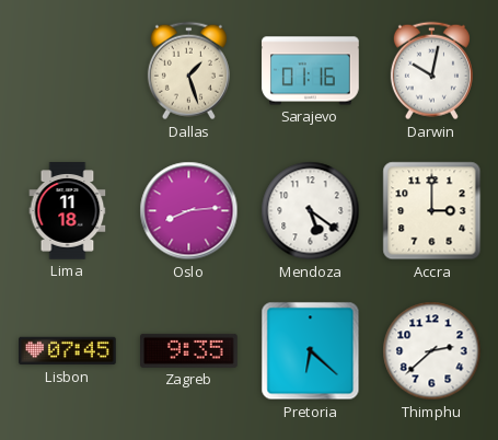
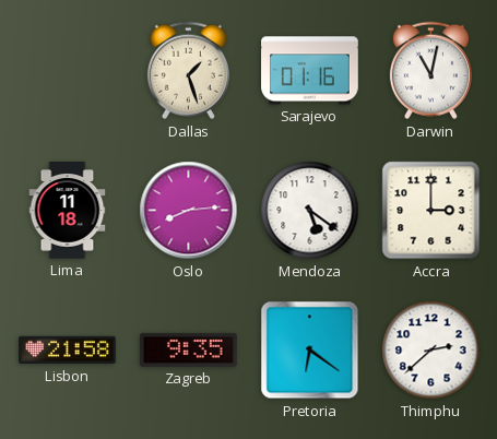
Darwin: 10:02 -> 11:02
Lisbon: 07:45 -> 21:58
Pretoria: 6:22 -> 6:21
